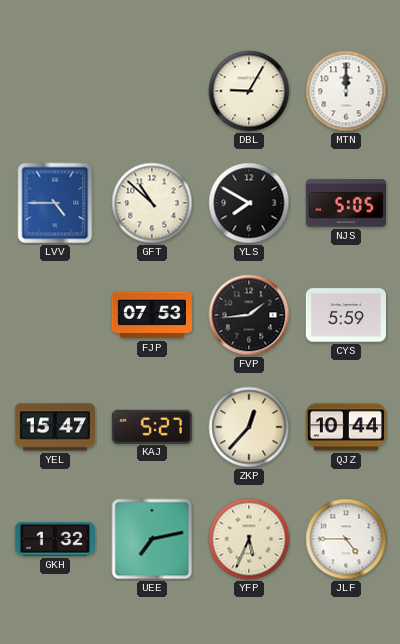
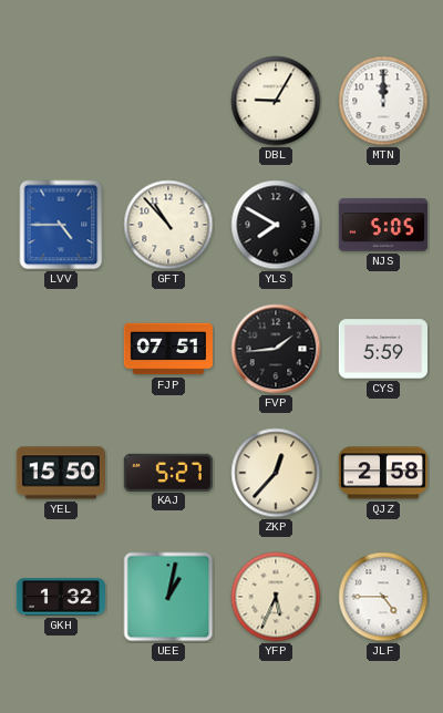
GFT: 10:52 -> 10:53
FJP: 07:53 -> 07:51
YEL: 15:47 -> 15:50
QJZ: 10:44 -> 2:58
UEE: 7:13 -> 1:02
